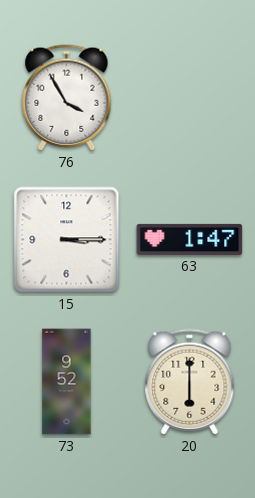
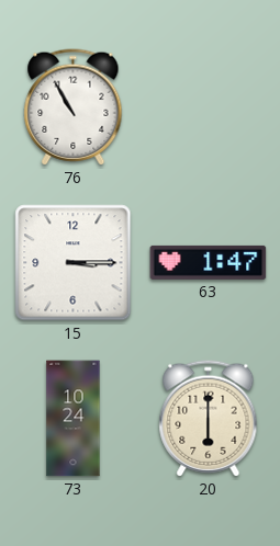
76: 3:55 -> 10:55
73: 9:52 -> 10:24
